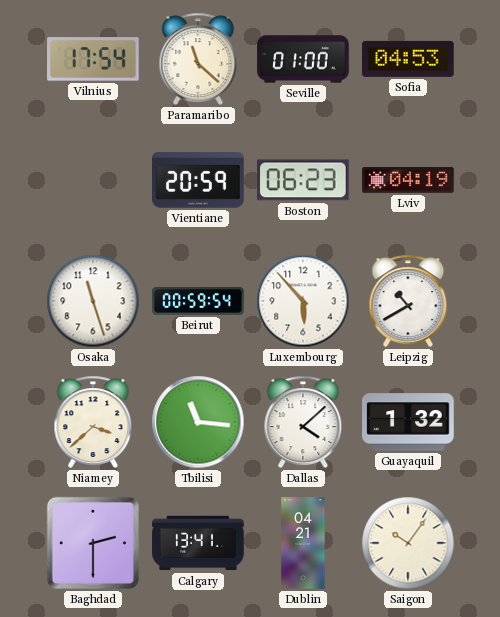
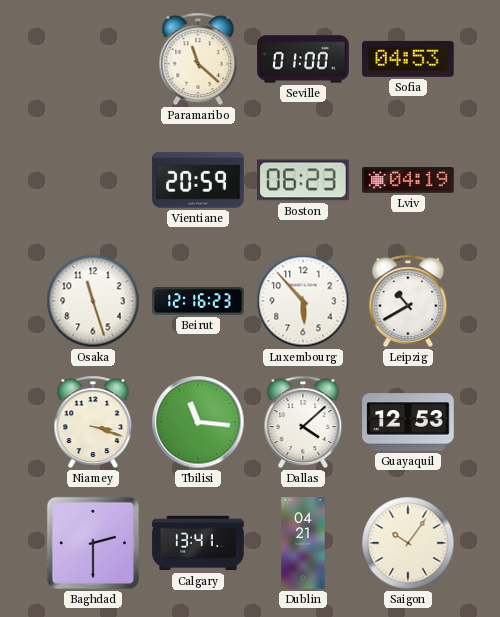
Vilnius: 17:54 -> none
Beirut: 00:59 -> 12:16
Niamey: 3:38 -> 3:18
Guayaquil: 1:32 -> 12:53
